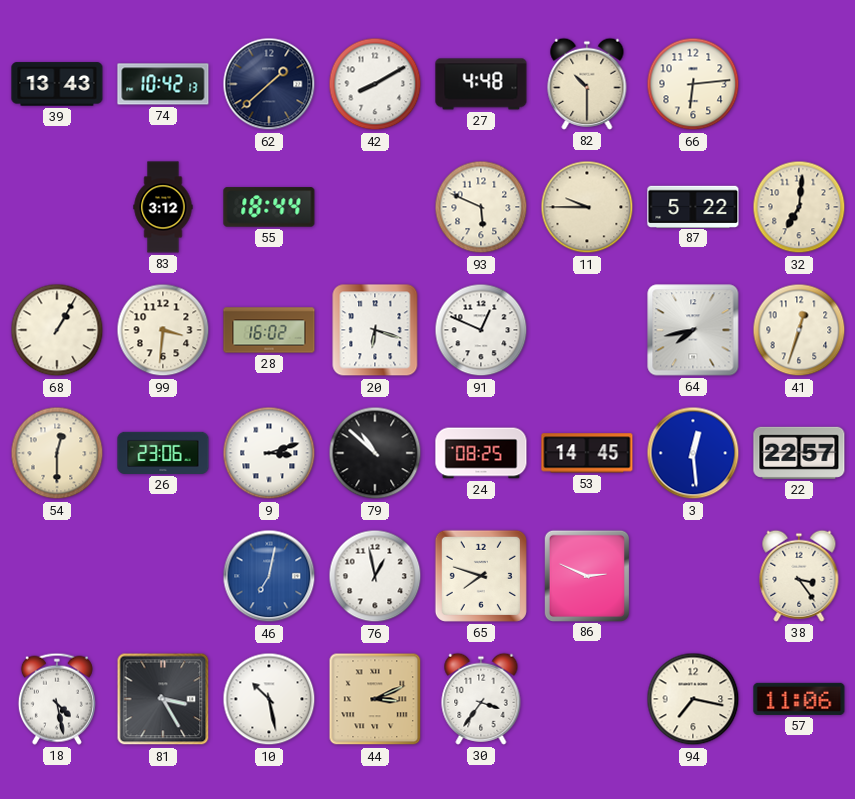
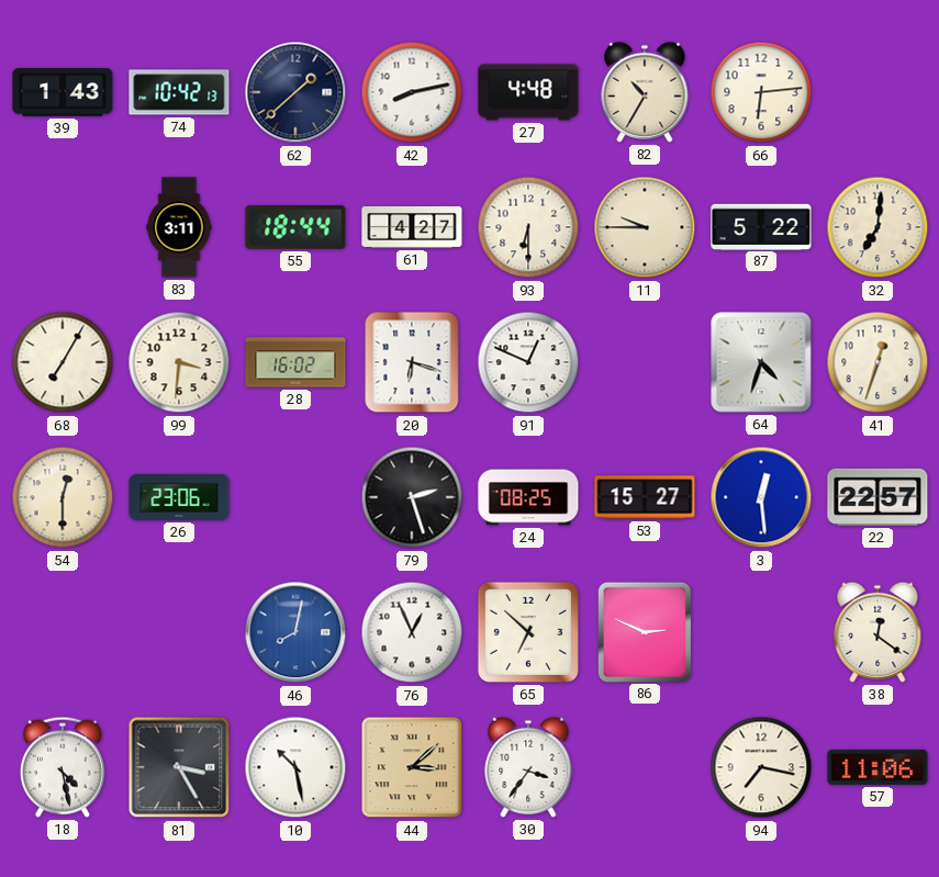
39: 13:43 -> 1:43
42: 8:10 -> 8:13
82: 10:30 -> 10:35
83: 3:12 -> 3:11
61: none -> 4:27
93: 5:49 -> 6:30
68: 1:05 -> 7:05
64: 7:43 -> 4:33
9: 3:12 -> none
79: 10:52 -> 2:27
53: 14:45 -> 15:27
46: 7:02 -> 8:02
76: 12:58 -> 12:56
65: 7:48 -> 6:52
38: 3:24 -> 12:21
44: 3:11 -> 3:08
